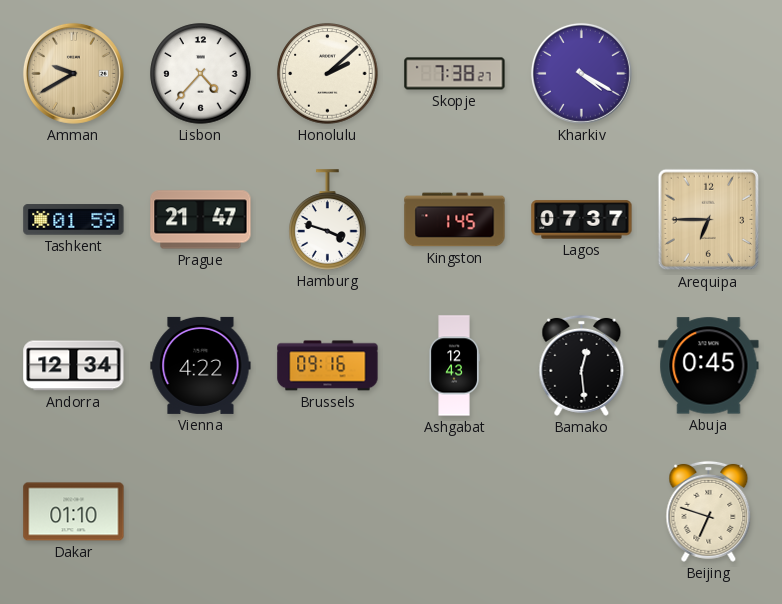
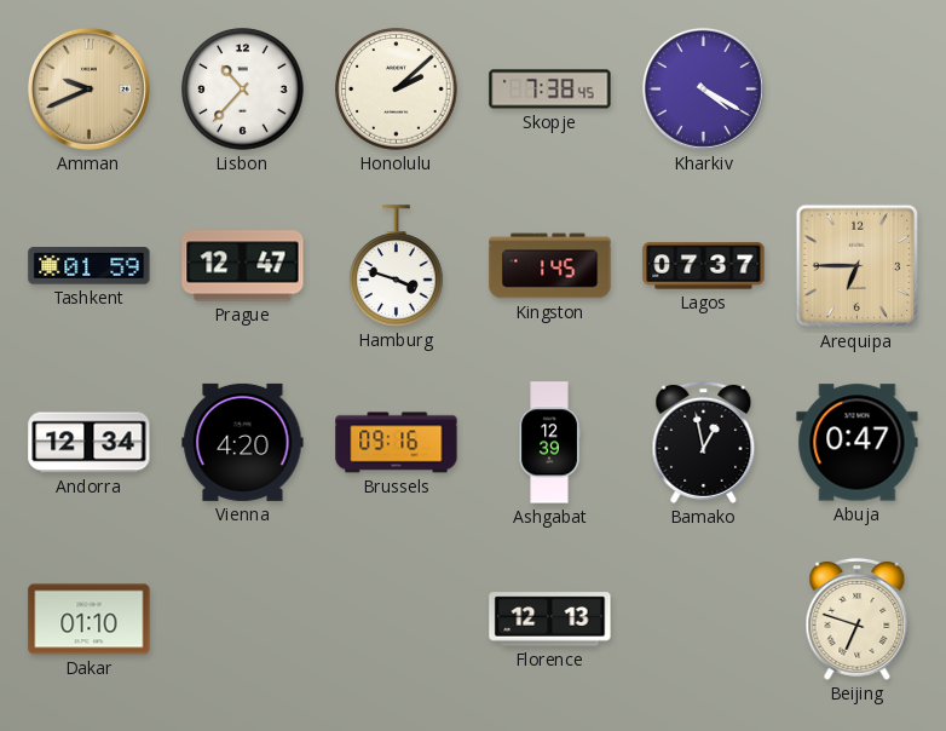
Amman: 9:40 -> 9:41
Lisbon: 4:37 -> 10:37
Skopje: 7:38:27 -> 7:38:45
Prague: 21:47 -> 12:47
Vienna: 4:22 -> 4:20
Ashgabat: 12:43 -> 12:39
Bamako: 12:29 -> 12:58
Abuja: 0:45 -> 0:47
Florence: none -> 12:13
